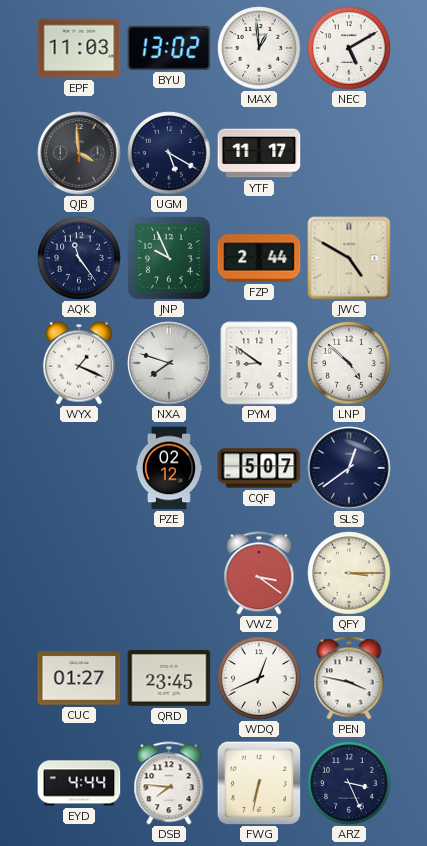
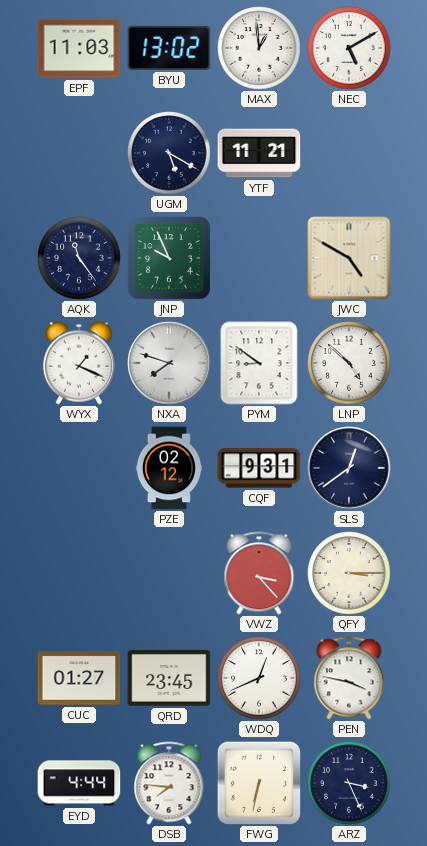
QJB: 3:59 -> none
YTF: 11:17 -> 11:21
FZP: 2:44 -> none
CQF: 5:07 -> 9:31
VWZ: 3:21 -> 3:23
